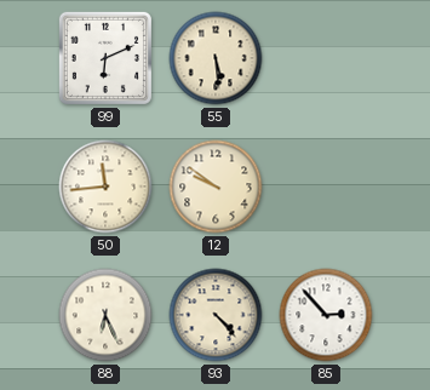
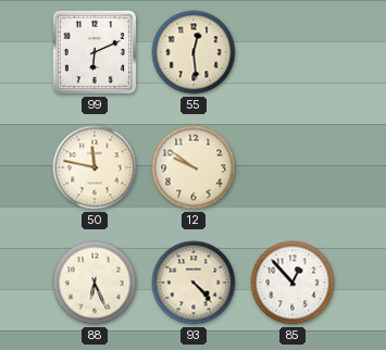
55: 5:29 -> 12:29
50: 11:44 -> 11:47
85: 2:53 -> 12:53
